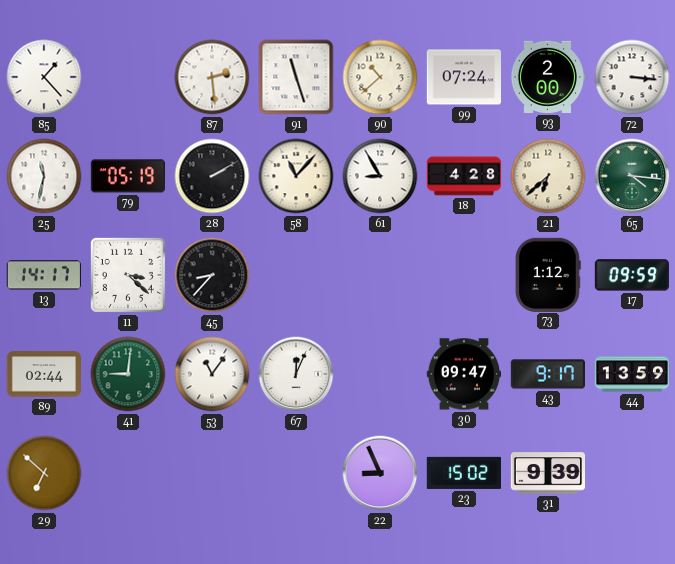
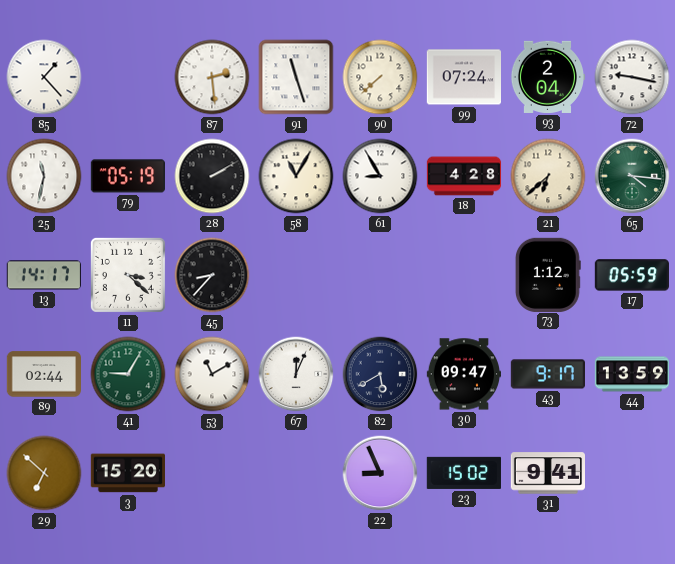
90: 10:38 -> 7:38
93: 2:00 -> 2:04
72: 3:16 -> 9:17
58: 11:07 -> 11:05
17: 09:59 -> 05:59
41: 9:01 -> 9:05
53: 11:06 -> 11:10
82: none -> 5:40
3: none -> 15:20
31: 9:39 -> 9:41
